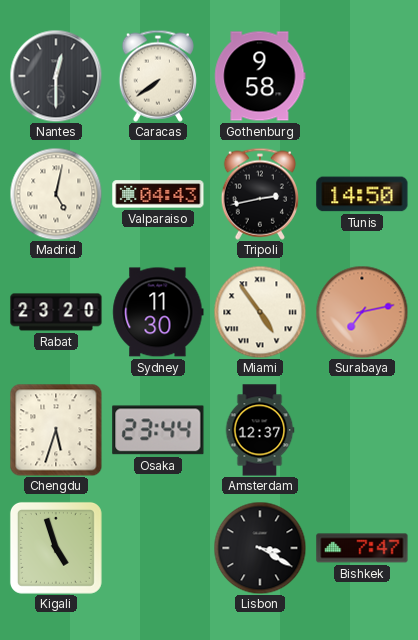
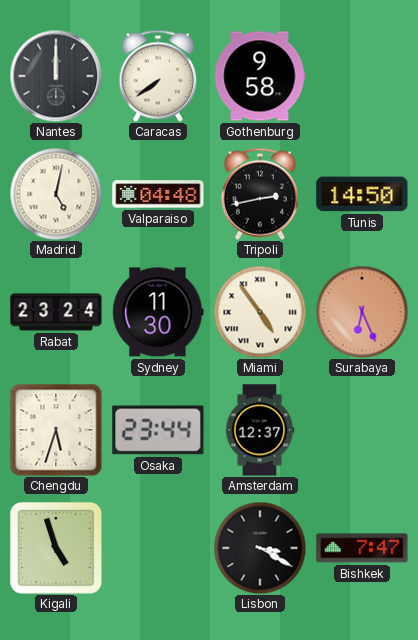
Nantes: 12:30 -> 12:00
Valparaiso: 04:43 -> 04:48
Rabat: 23:20 -> 23:24
Surabaya: 7:13 -> 6:26
